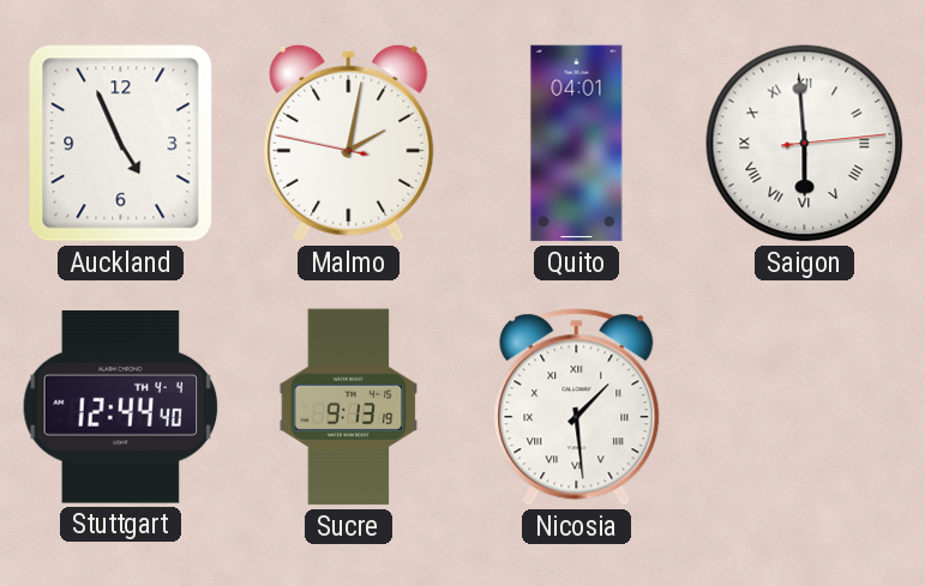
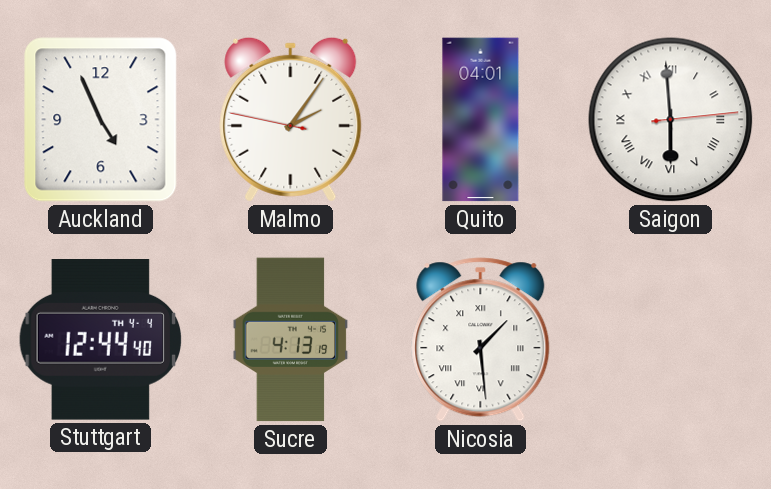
Malmo: 2:01 -> 2:05
Sucre: 9:13 -> 4:13
